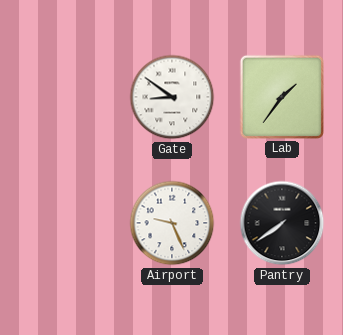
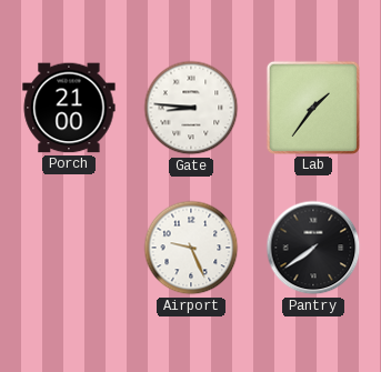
Porch: none -> 21:00
Gate: 8:51 -> 8:46
